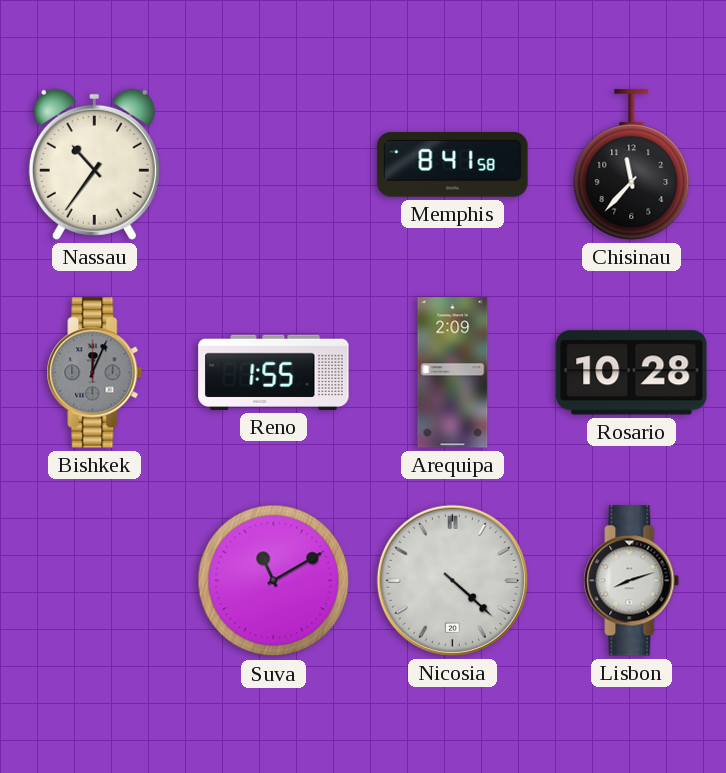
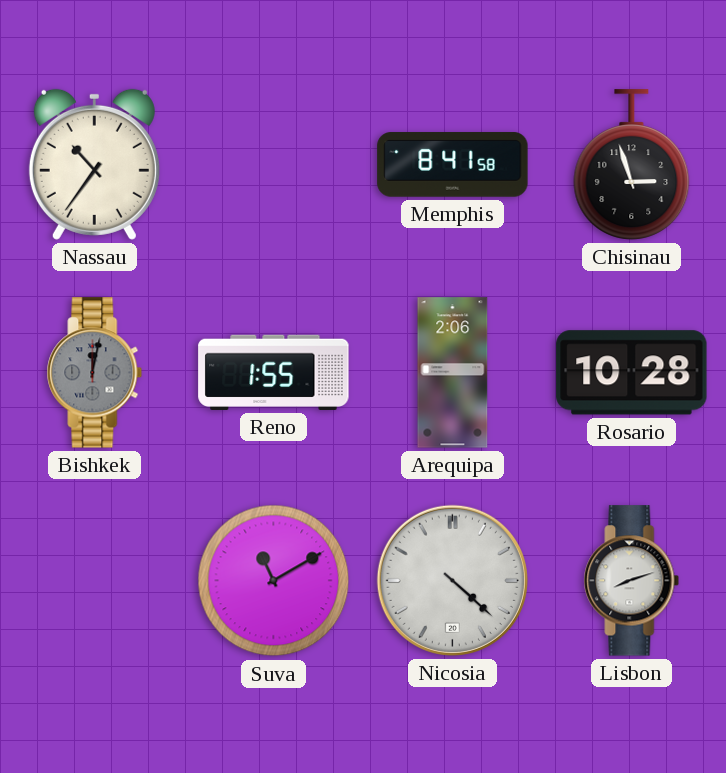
Chisinau: 11:37 -> 2:57
Bishkek: 12:04 -> 12:02
Arequipa: 2:09 -> 2:06
